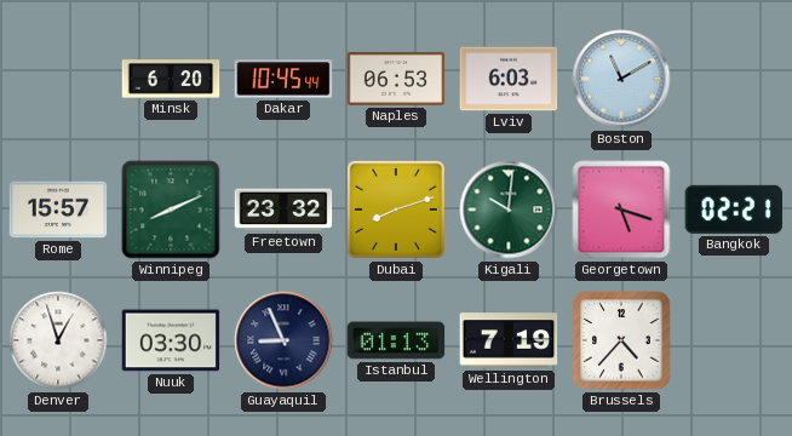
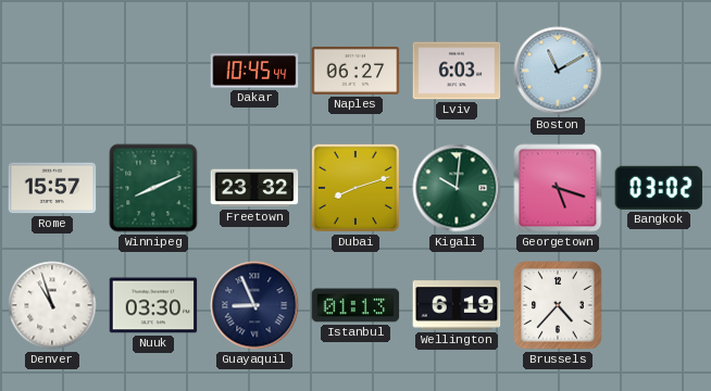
Minsk: 6:20 -> none
Naples: 06:53 -> 06:27
Bangkok: 02:21 -> 03:02
Denver: 12:57 -> 10:57
Wellington: 7:19 -> 6:19
